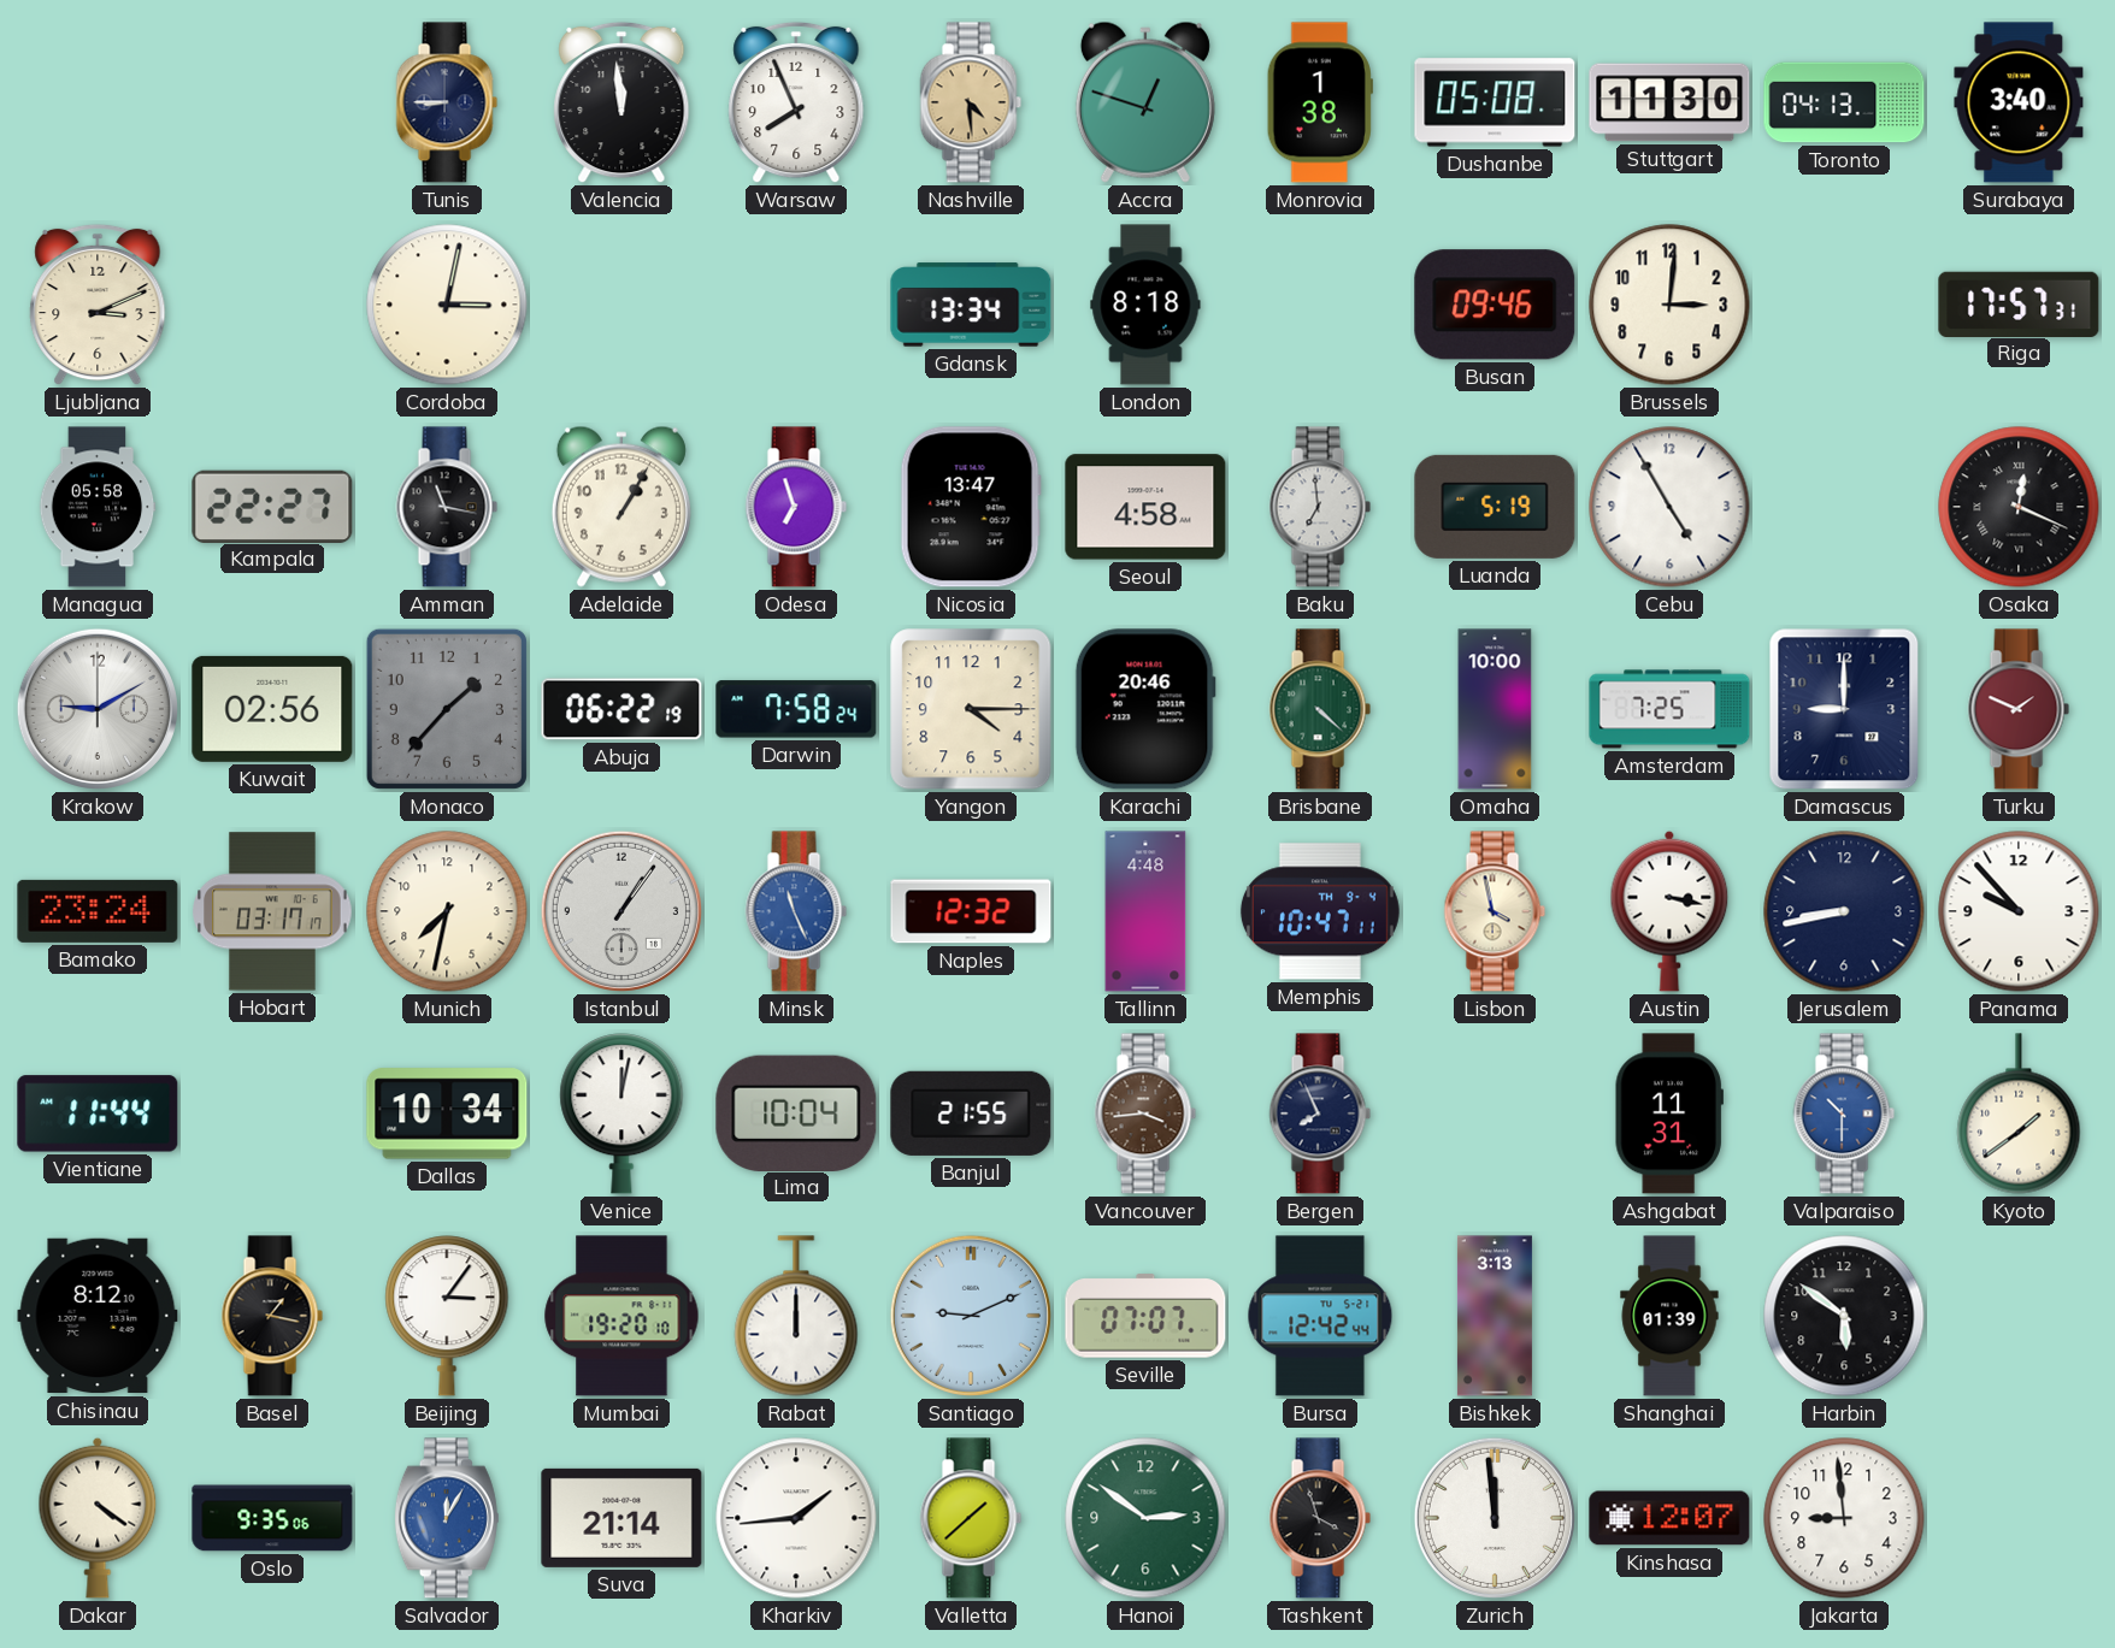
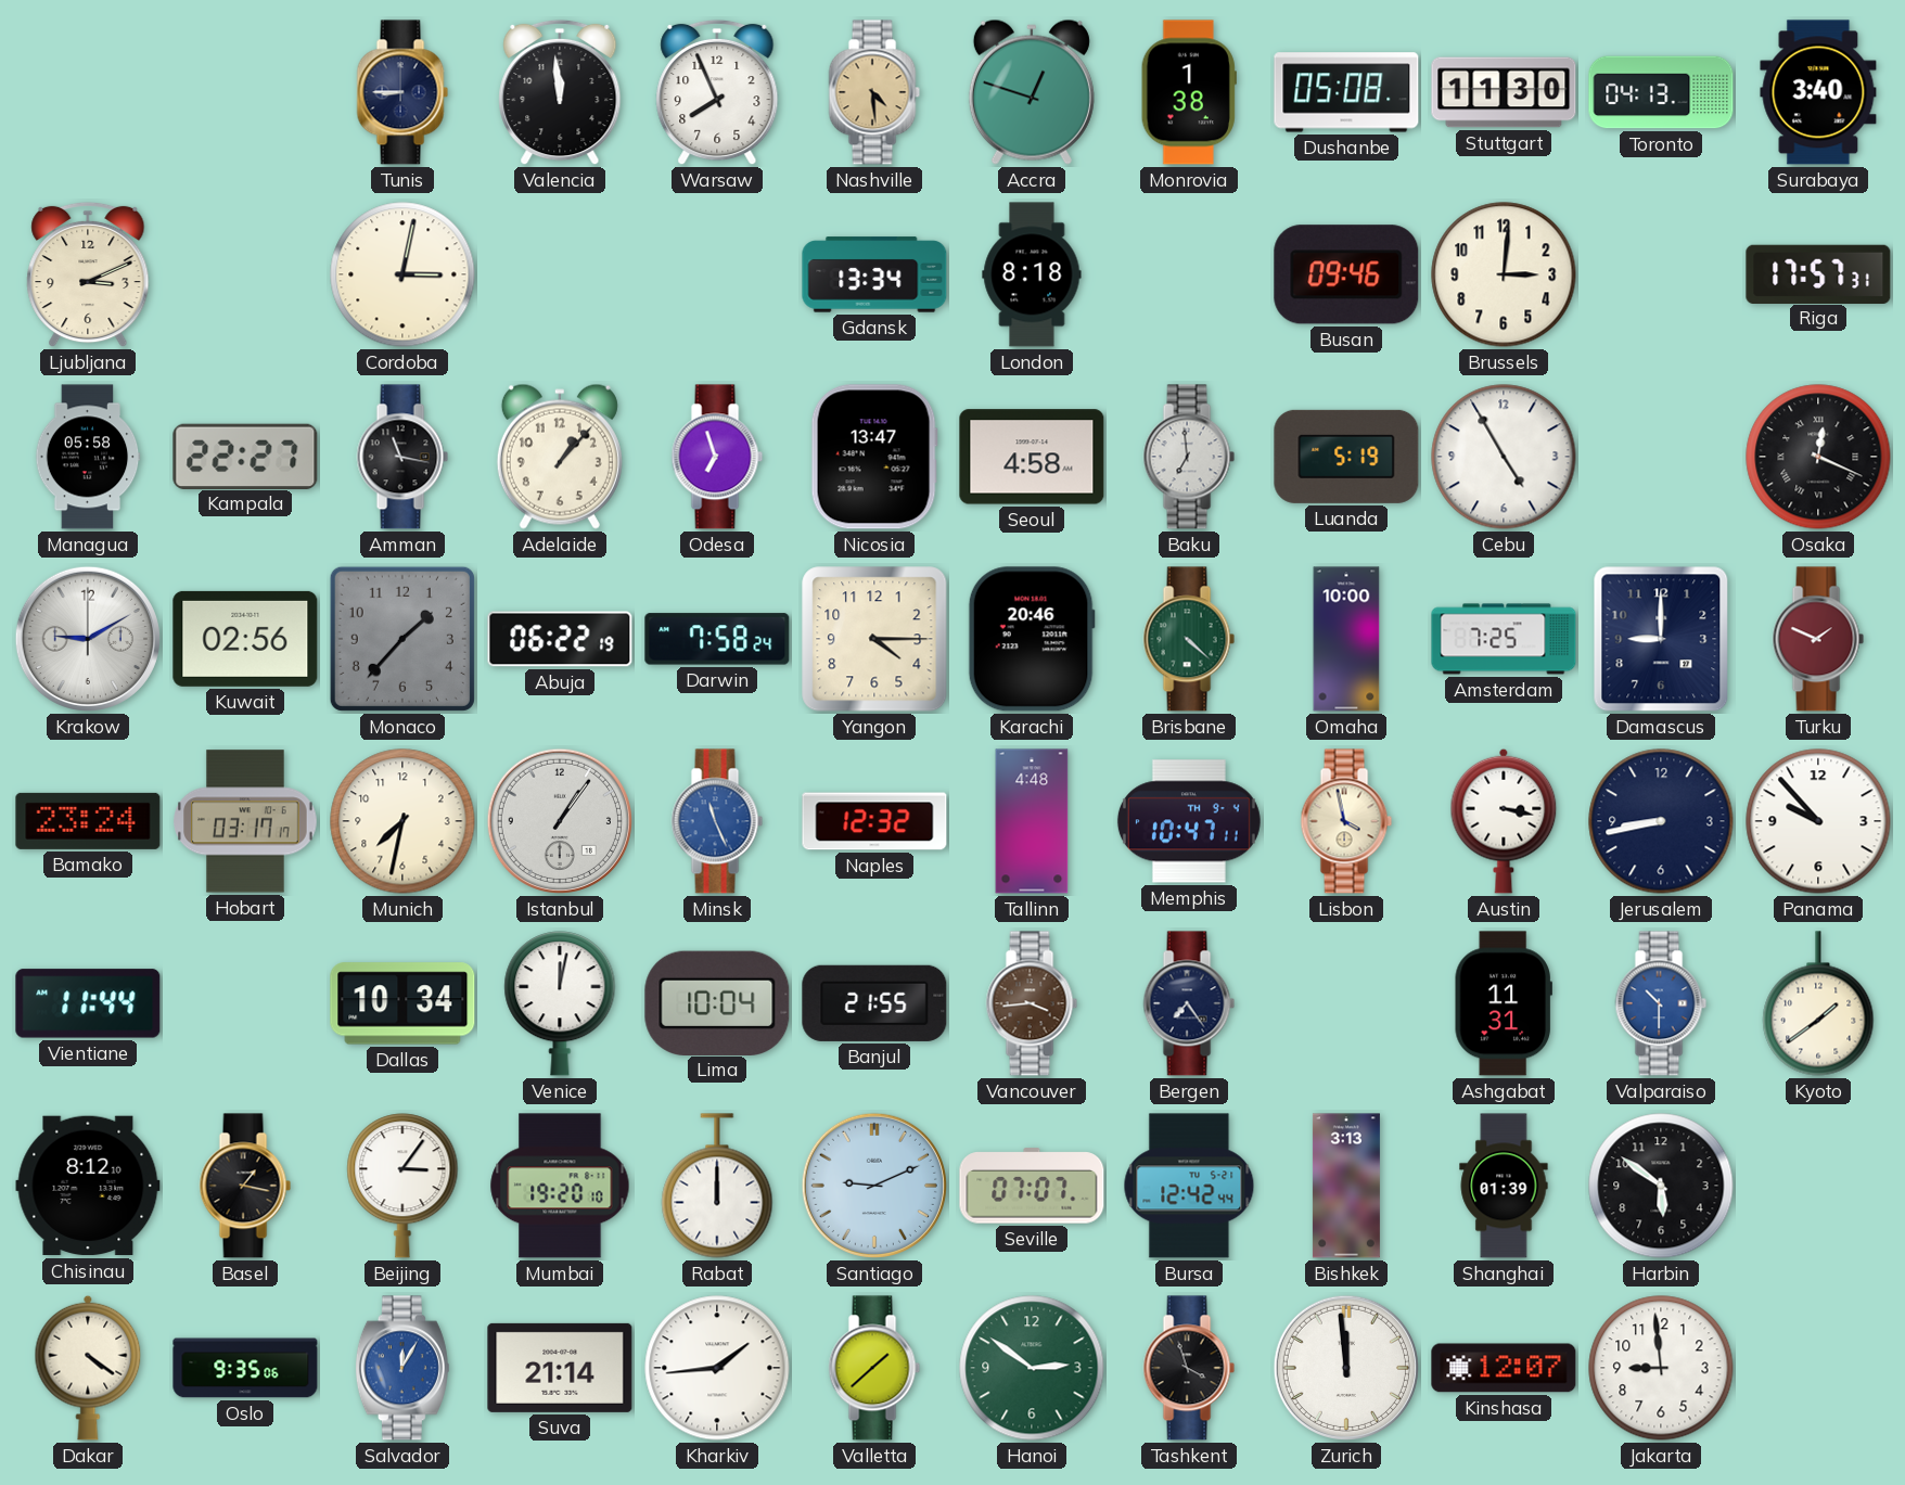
Adelaide: 1:05 -> 1:07
Bergen: 7:56 -> 7:24
